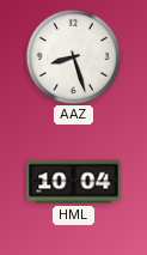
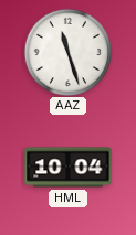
AAZ: 8:27 -> 11:27
